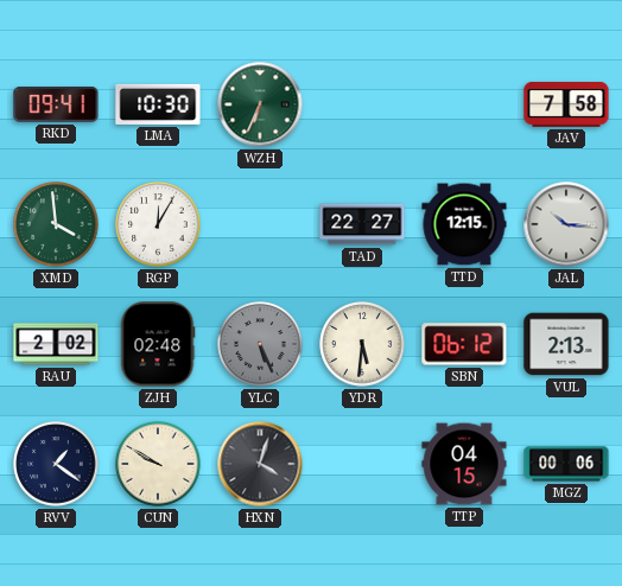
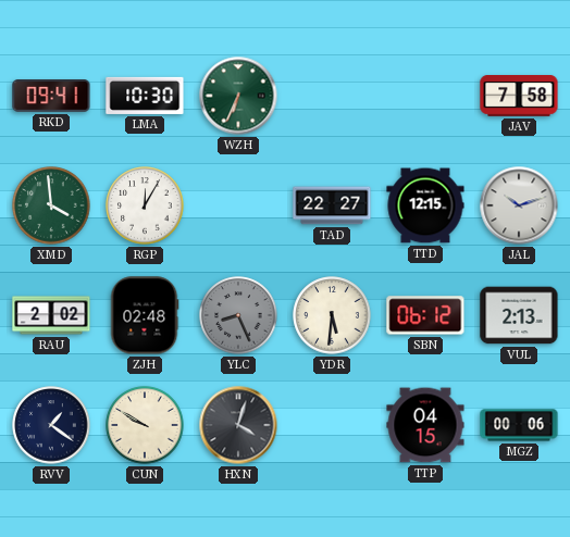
JAL: 10:16 -> 10:12
YLC: 5:26 -> 8:26
